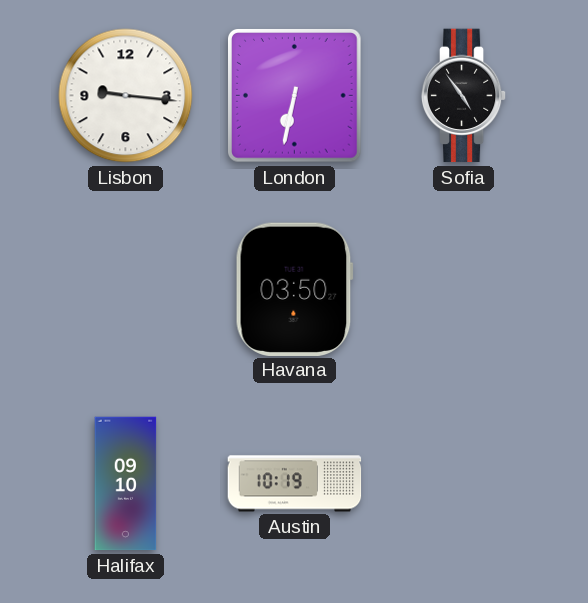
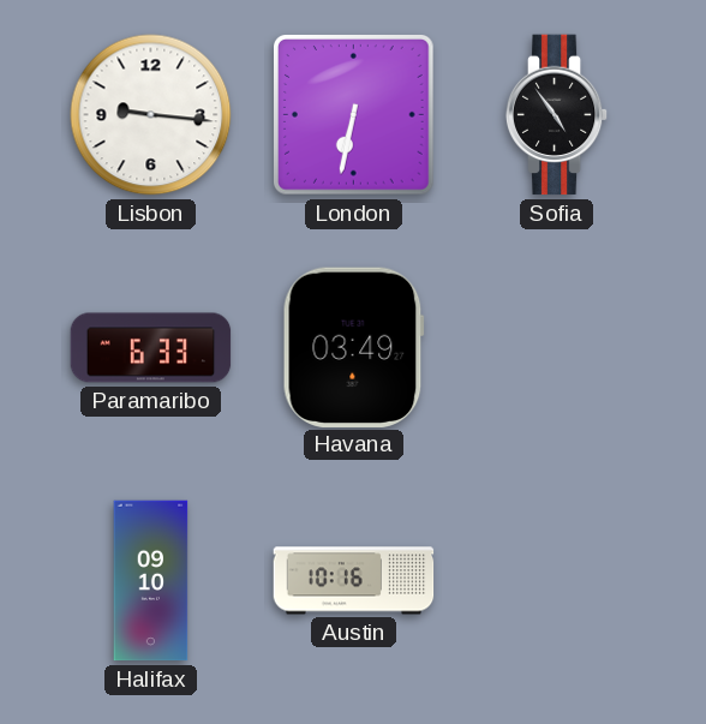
Paramaribo: none -> 6:33
Havana: 03:50 -> 03:49
Austin: 10:19 -> 10:16
